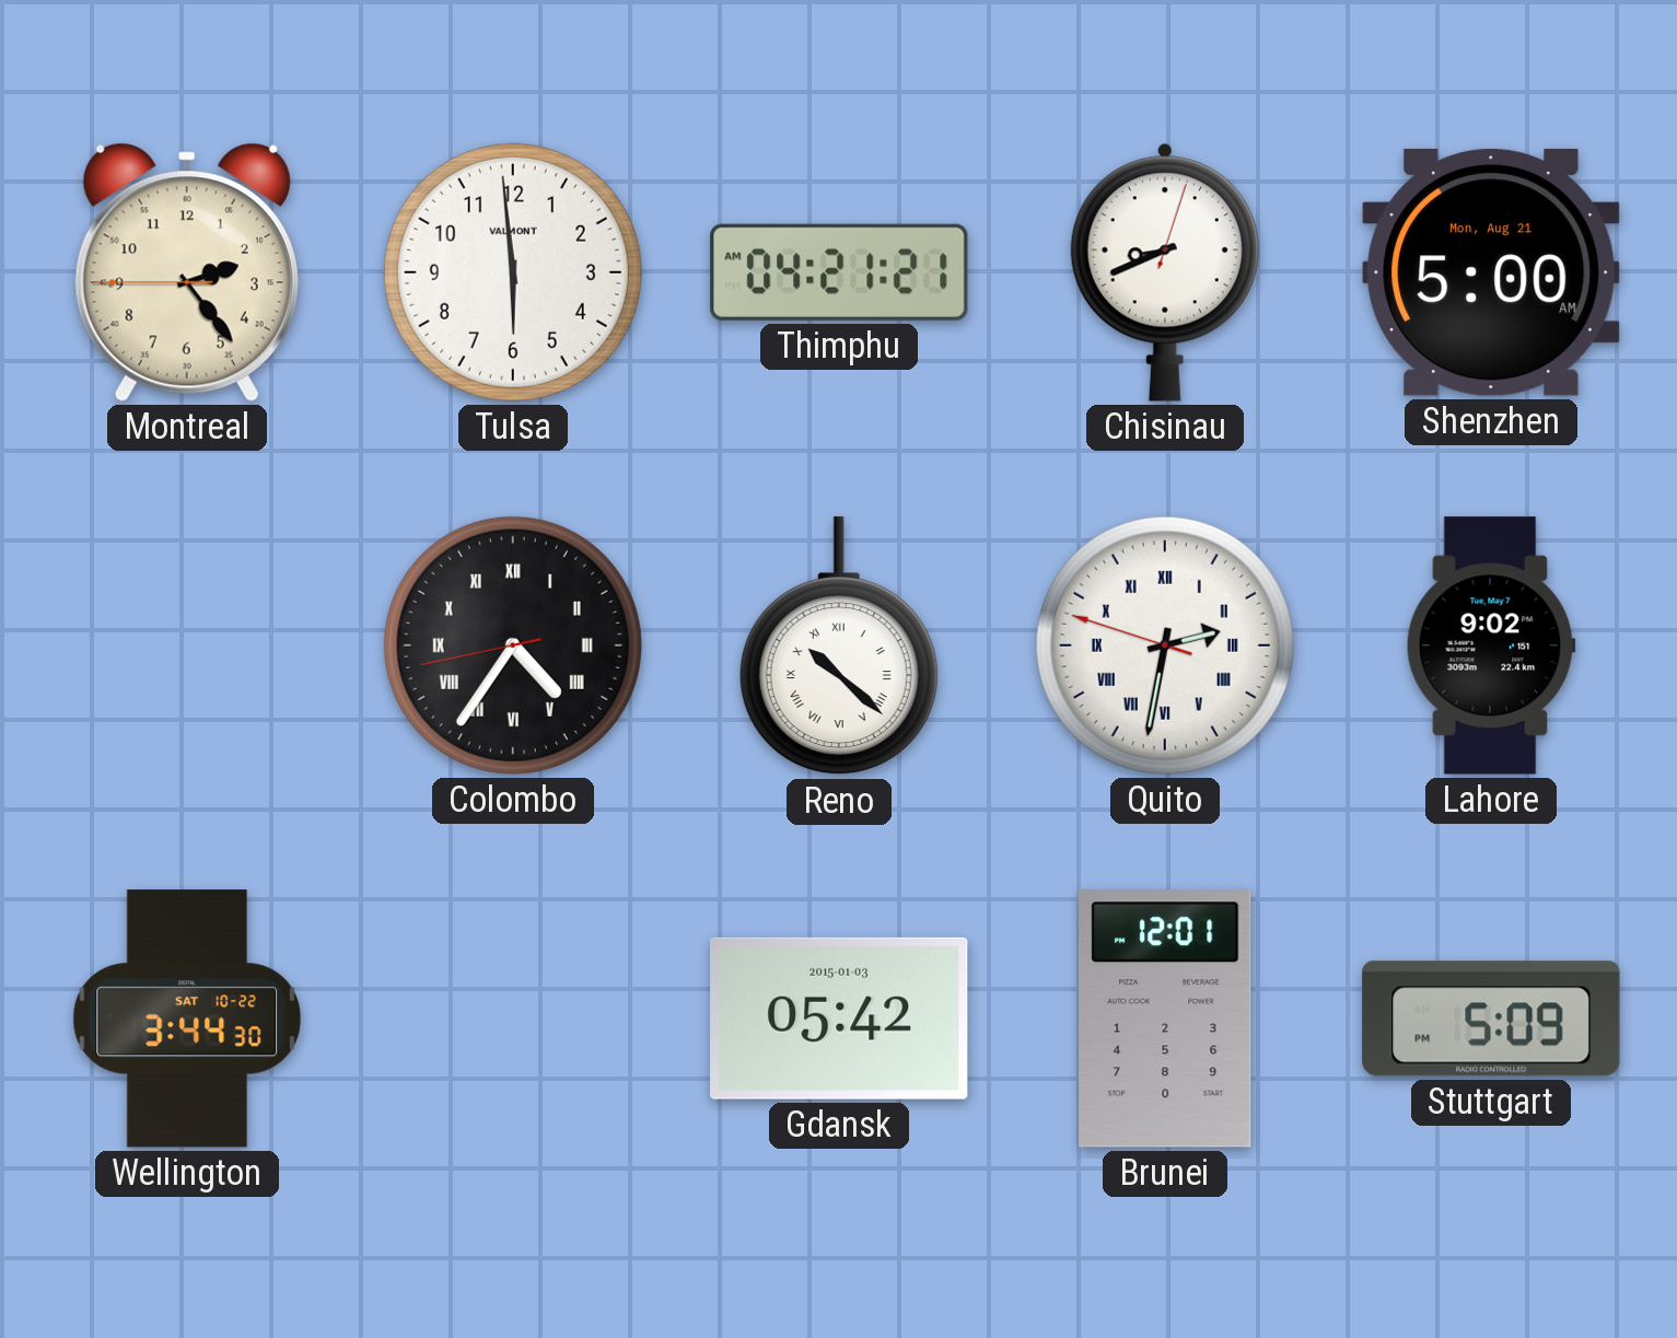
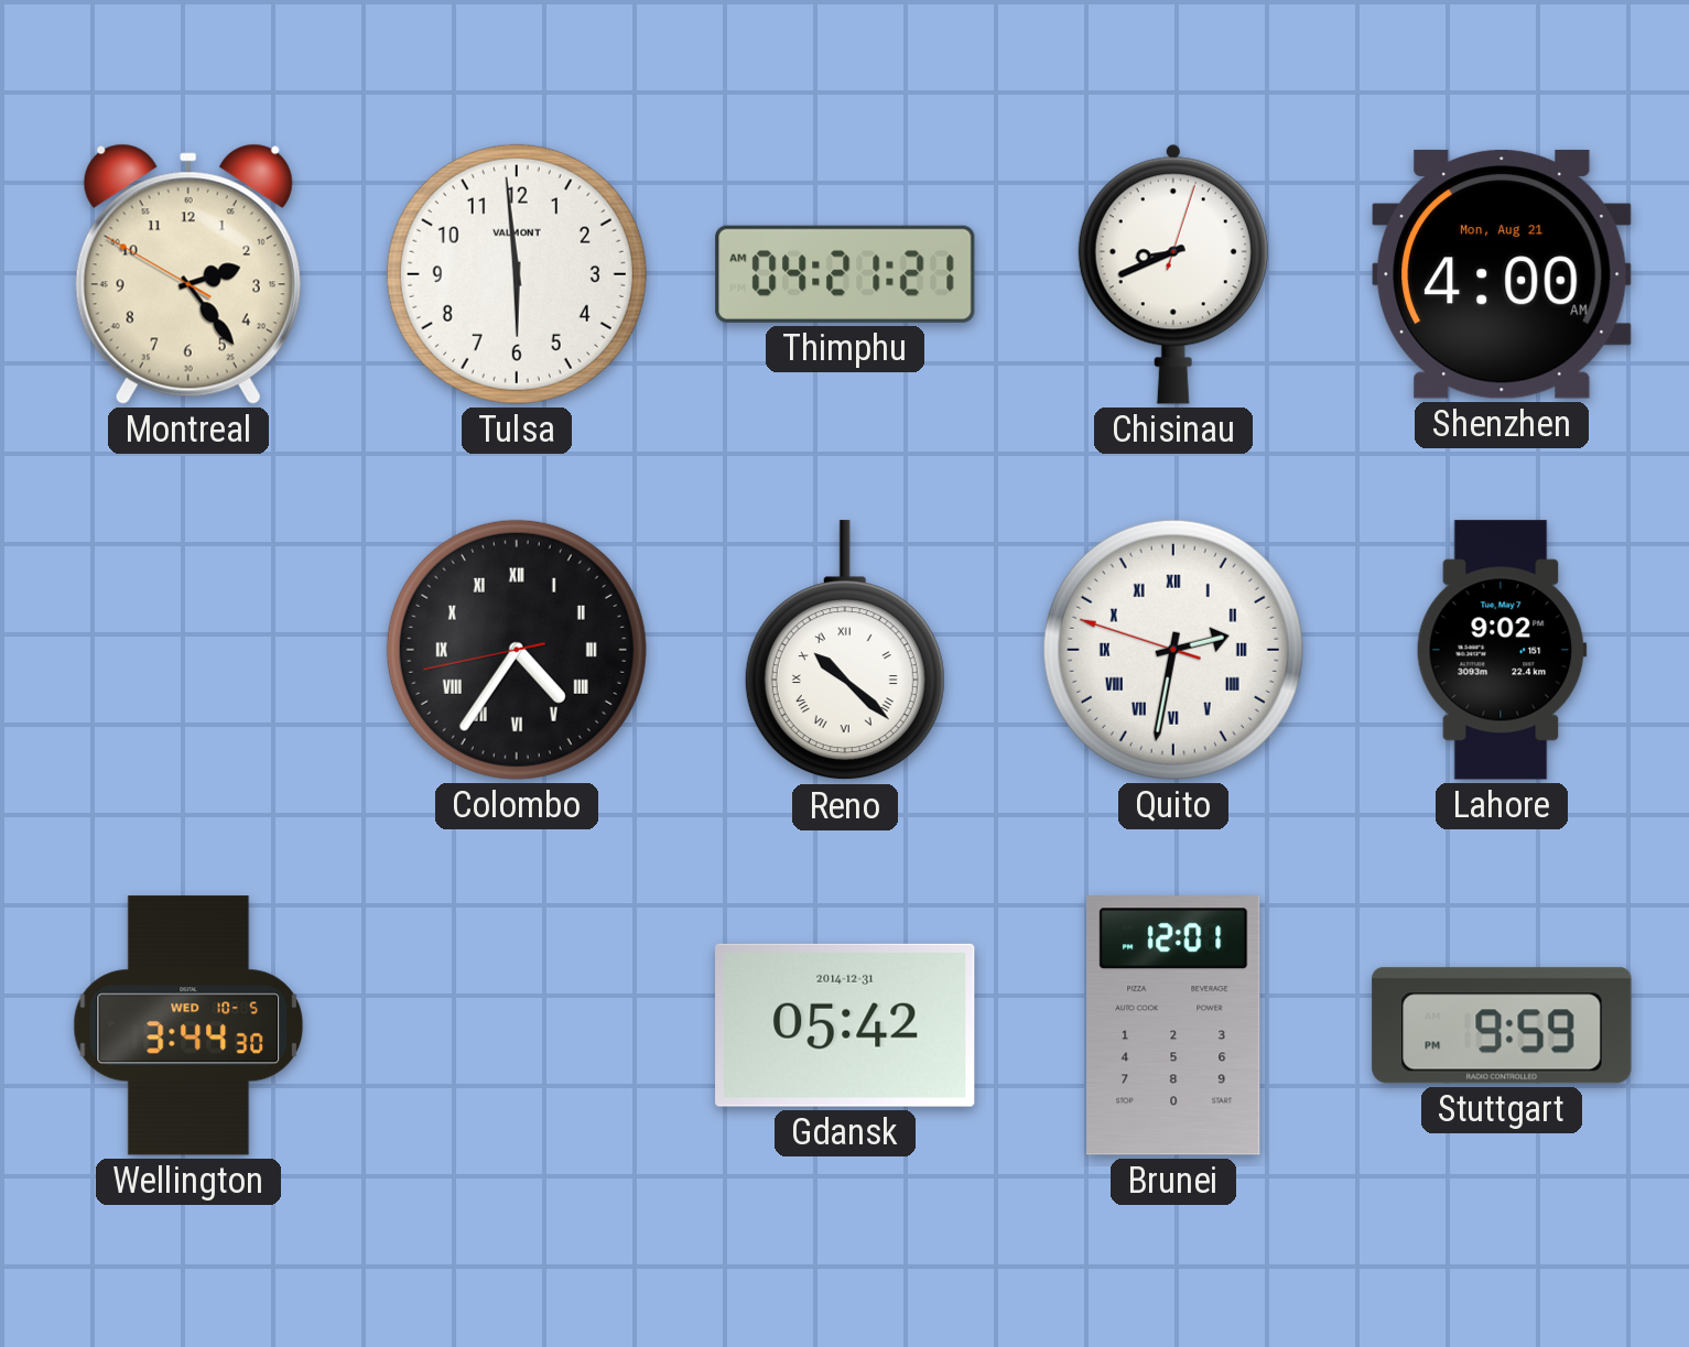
Montreal: 2:23:45 -> 2:23:50
Shenzhen: 5:00 -> 4:00
Wellington date: SAT 10-22 -> WED 10-5
Gdansk date: 2015-01-03 -> 2014-12-31
Stuttgart: 5:09 -> 9:59
